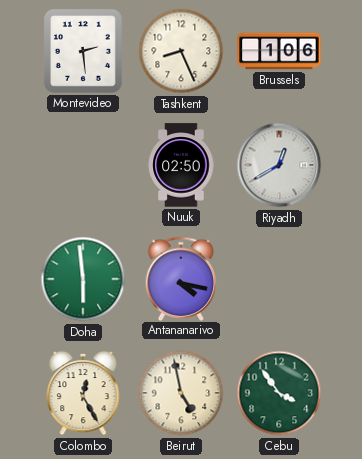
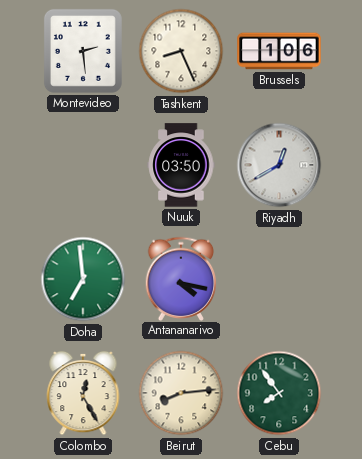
Nuuk: 02:50 -> 03:50
Doha: 5:59 -> 6:59
Beirut: 4:58 -> 8:14
Cebu: 3:54 -> 7:54
